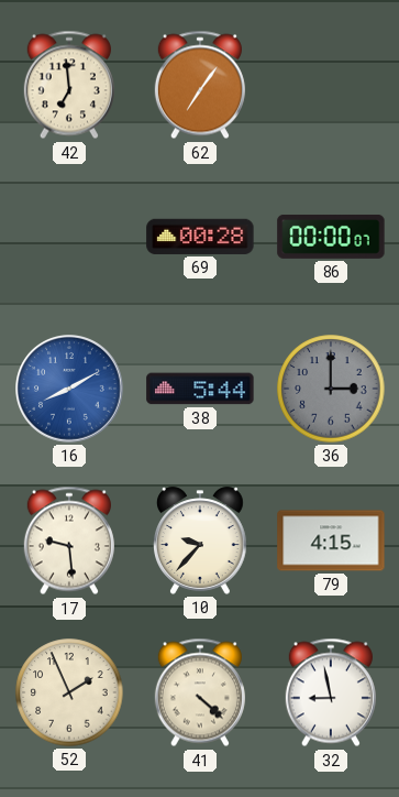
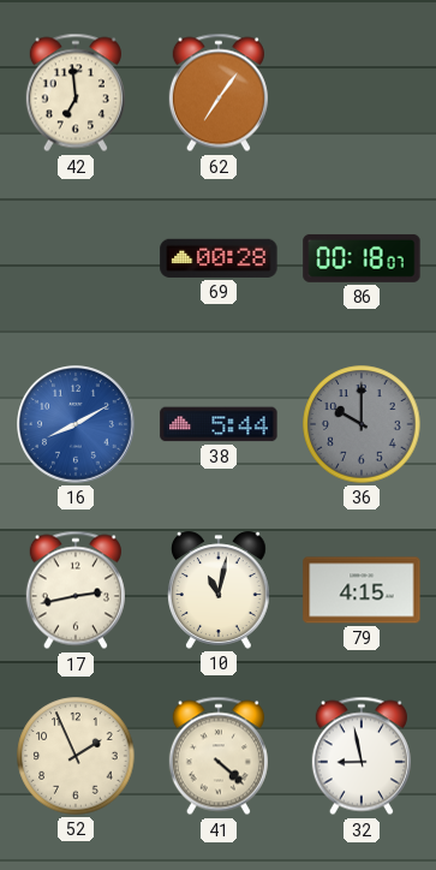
86: 00:00 -> 00:18
36: 3:00 -> 10:00
17: 9:29 -> 2:43
10: 9:37 -> 11:02
